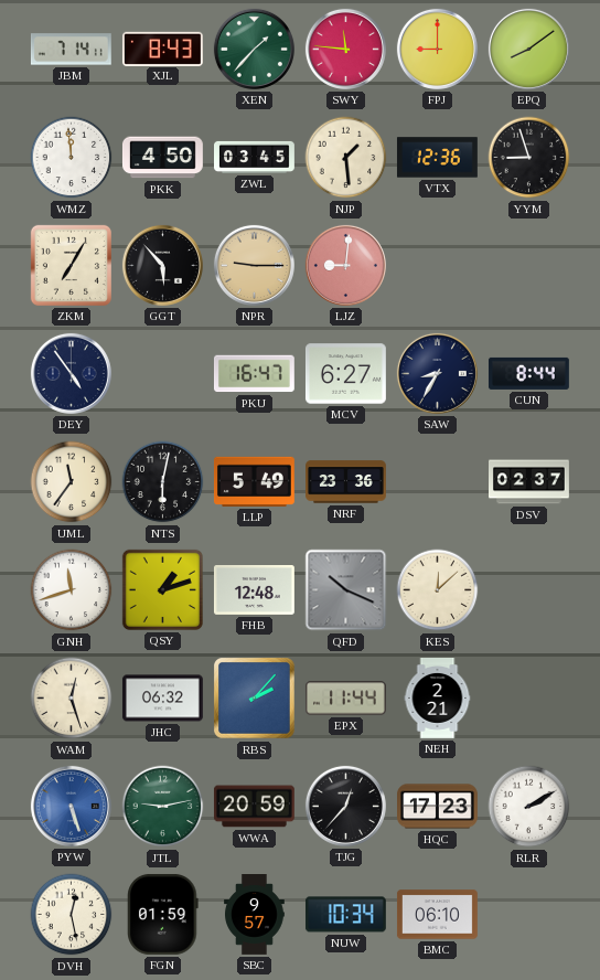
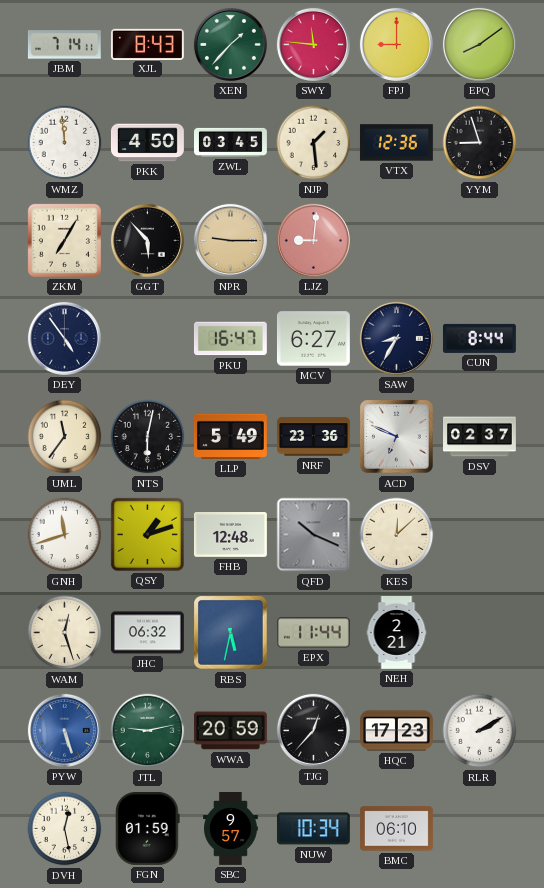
ACD: none -> 6:49
RBS: 2:07 -> 5:32
